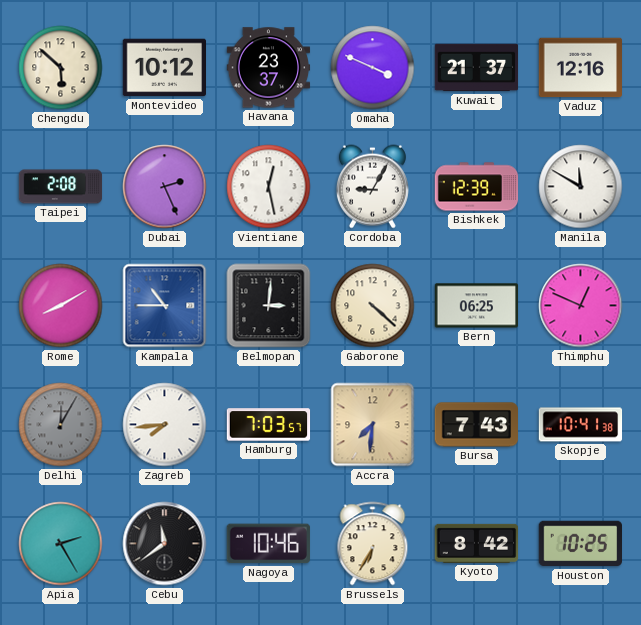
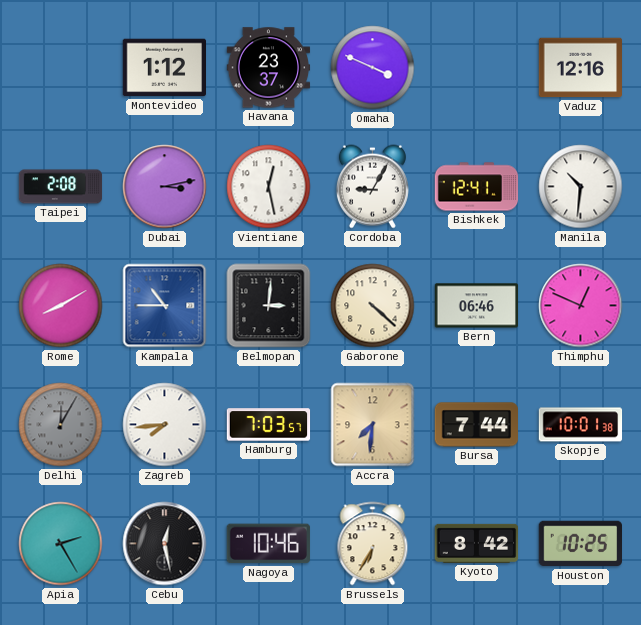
Chengdu: 5:52 -> none
Montevideo: 10:12 -> 1:12
Kuwait: 21:37 -> none
Dubai: 2:26 -> 3:13
Bishkek: 12:39 -> 12:41
Manila: 11:50 -> 10:31
Bern: 06:25 -> 06:46
Bursa: 7:43 -> 7:44
Skopje: 10:41 -> 10:01
Cebu: 11:39 -> 12:28
